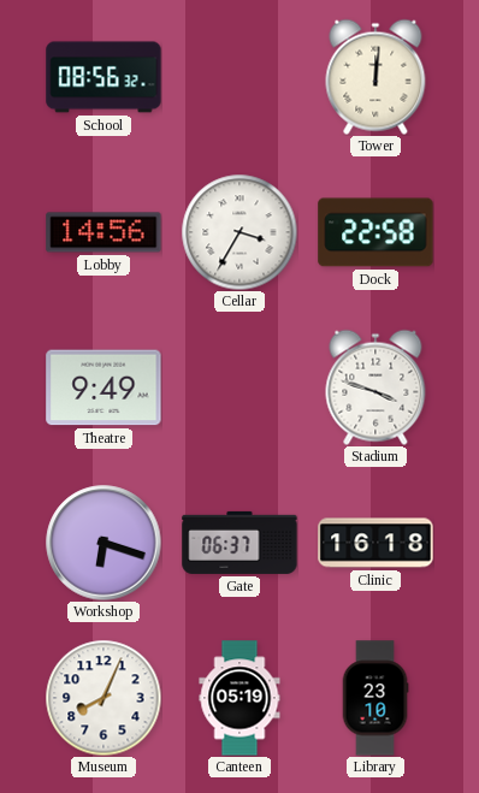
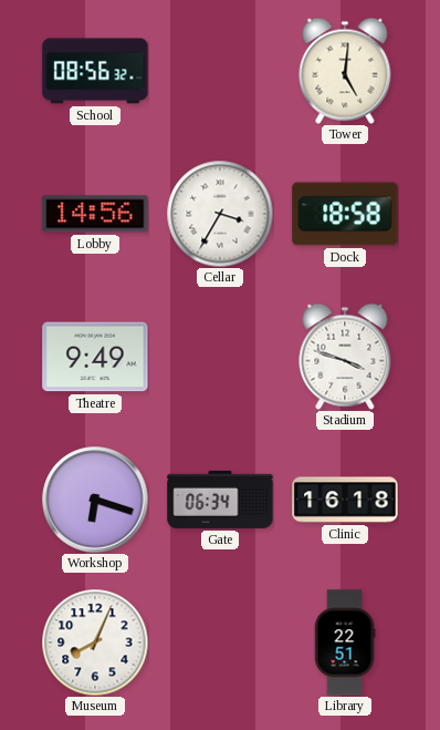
Tower: 12:01 -> 5:01
Dock: 22:58 -> 18:58
Gate: 06:37 -> 06:34
Canteen: 05:19 -> none
Library: 23:10 -> 22:51
